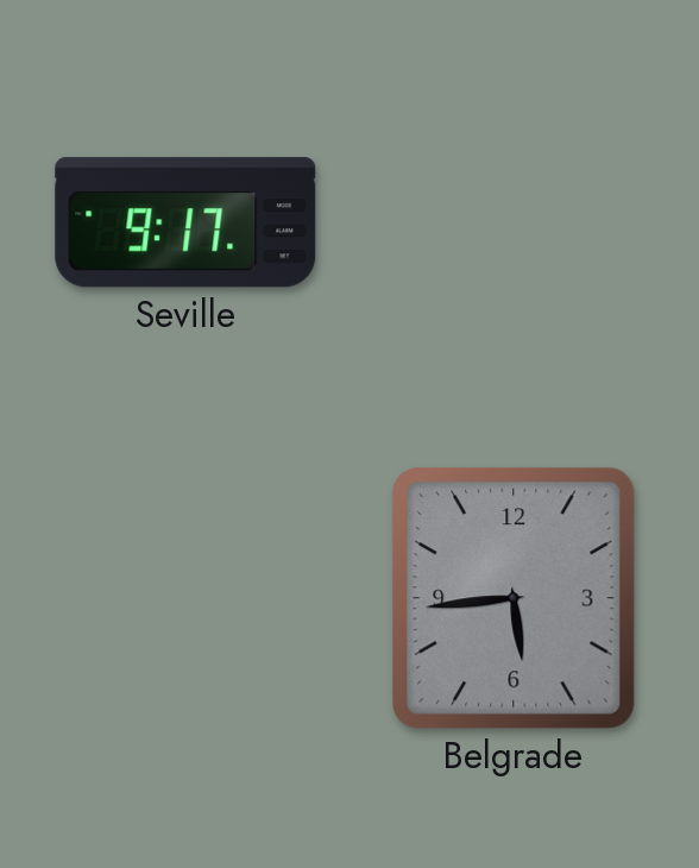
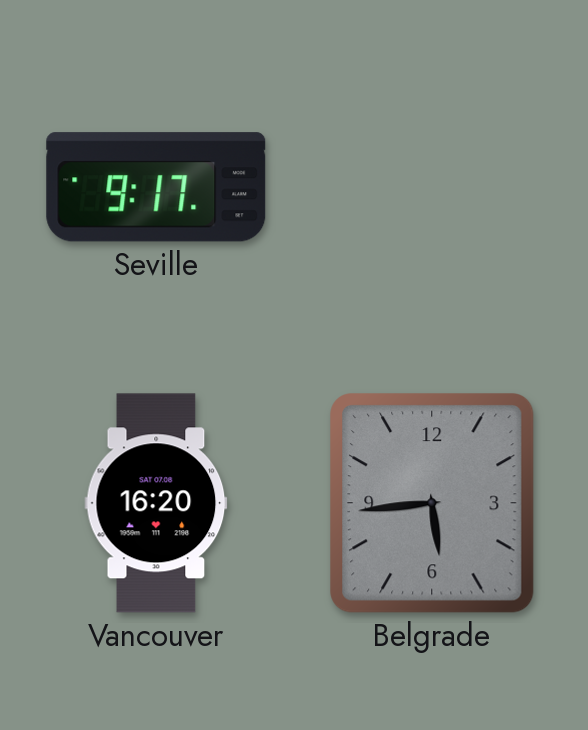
Vancouver: none -> 16:20
